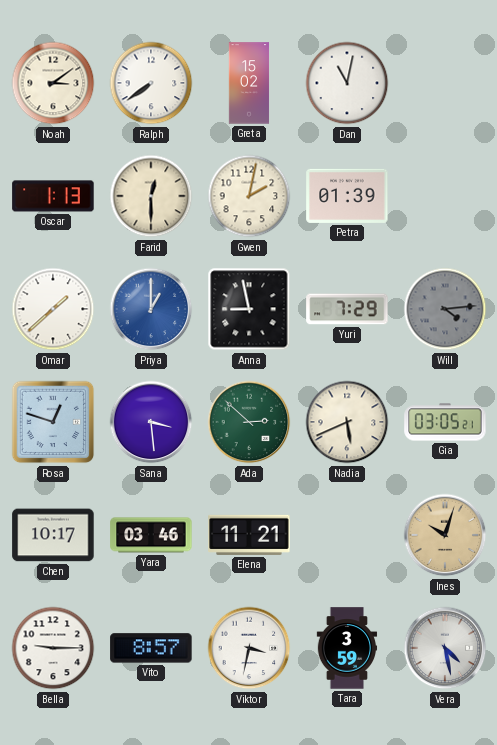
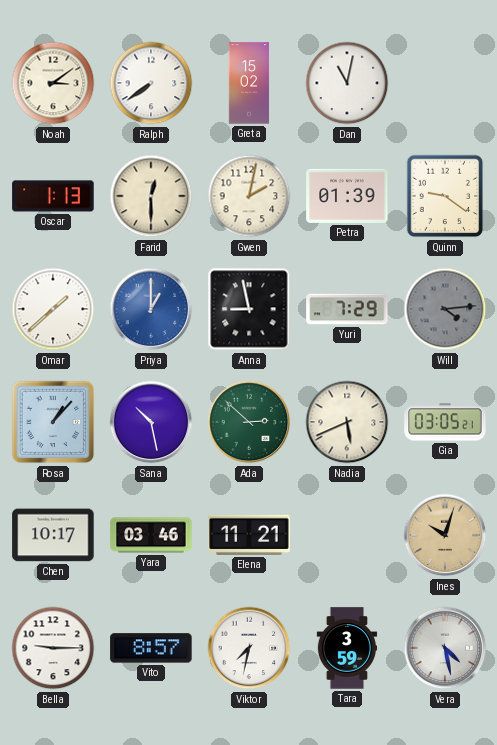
Quinn: none -> 9:21
Rosa: 12:48 -> 1:07
Sana: 3:29 -> 10:28
Viktor: 3:32 -> 7:32
